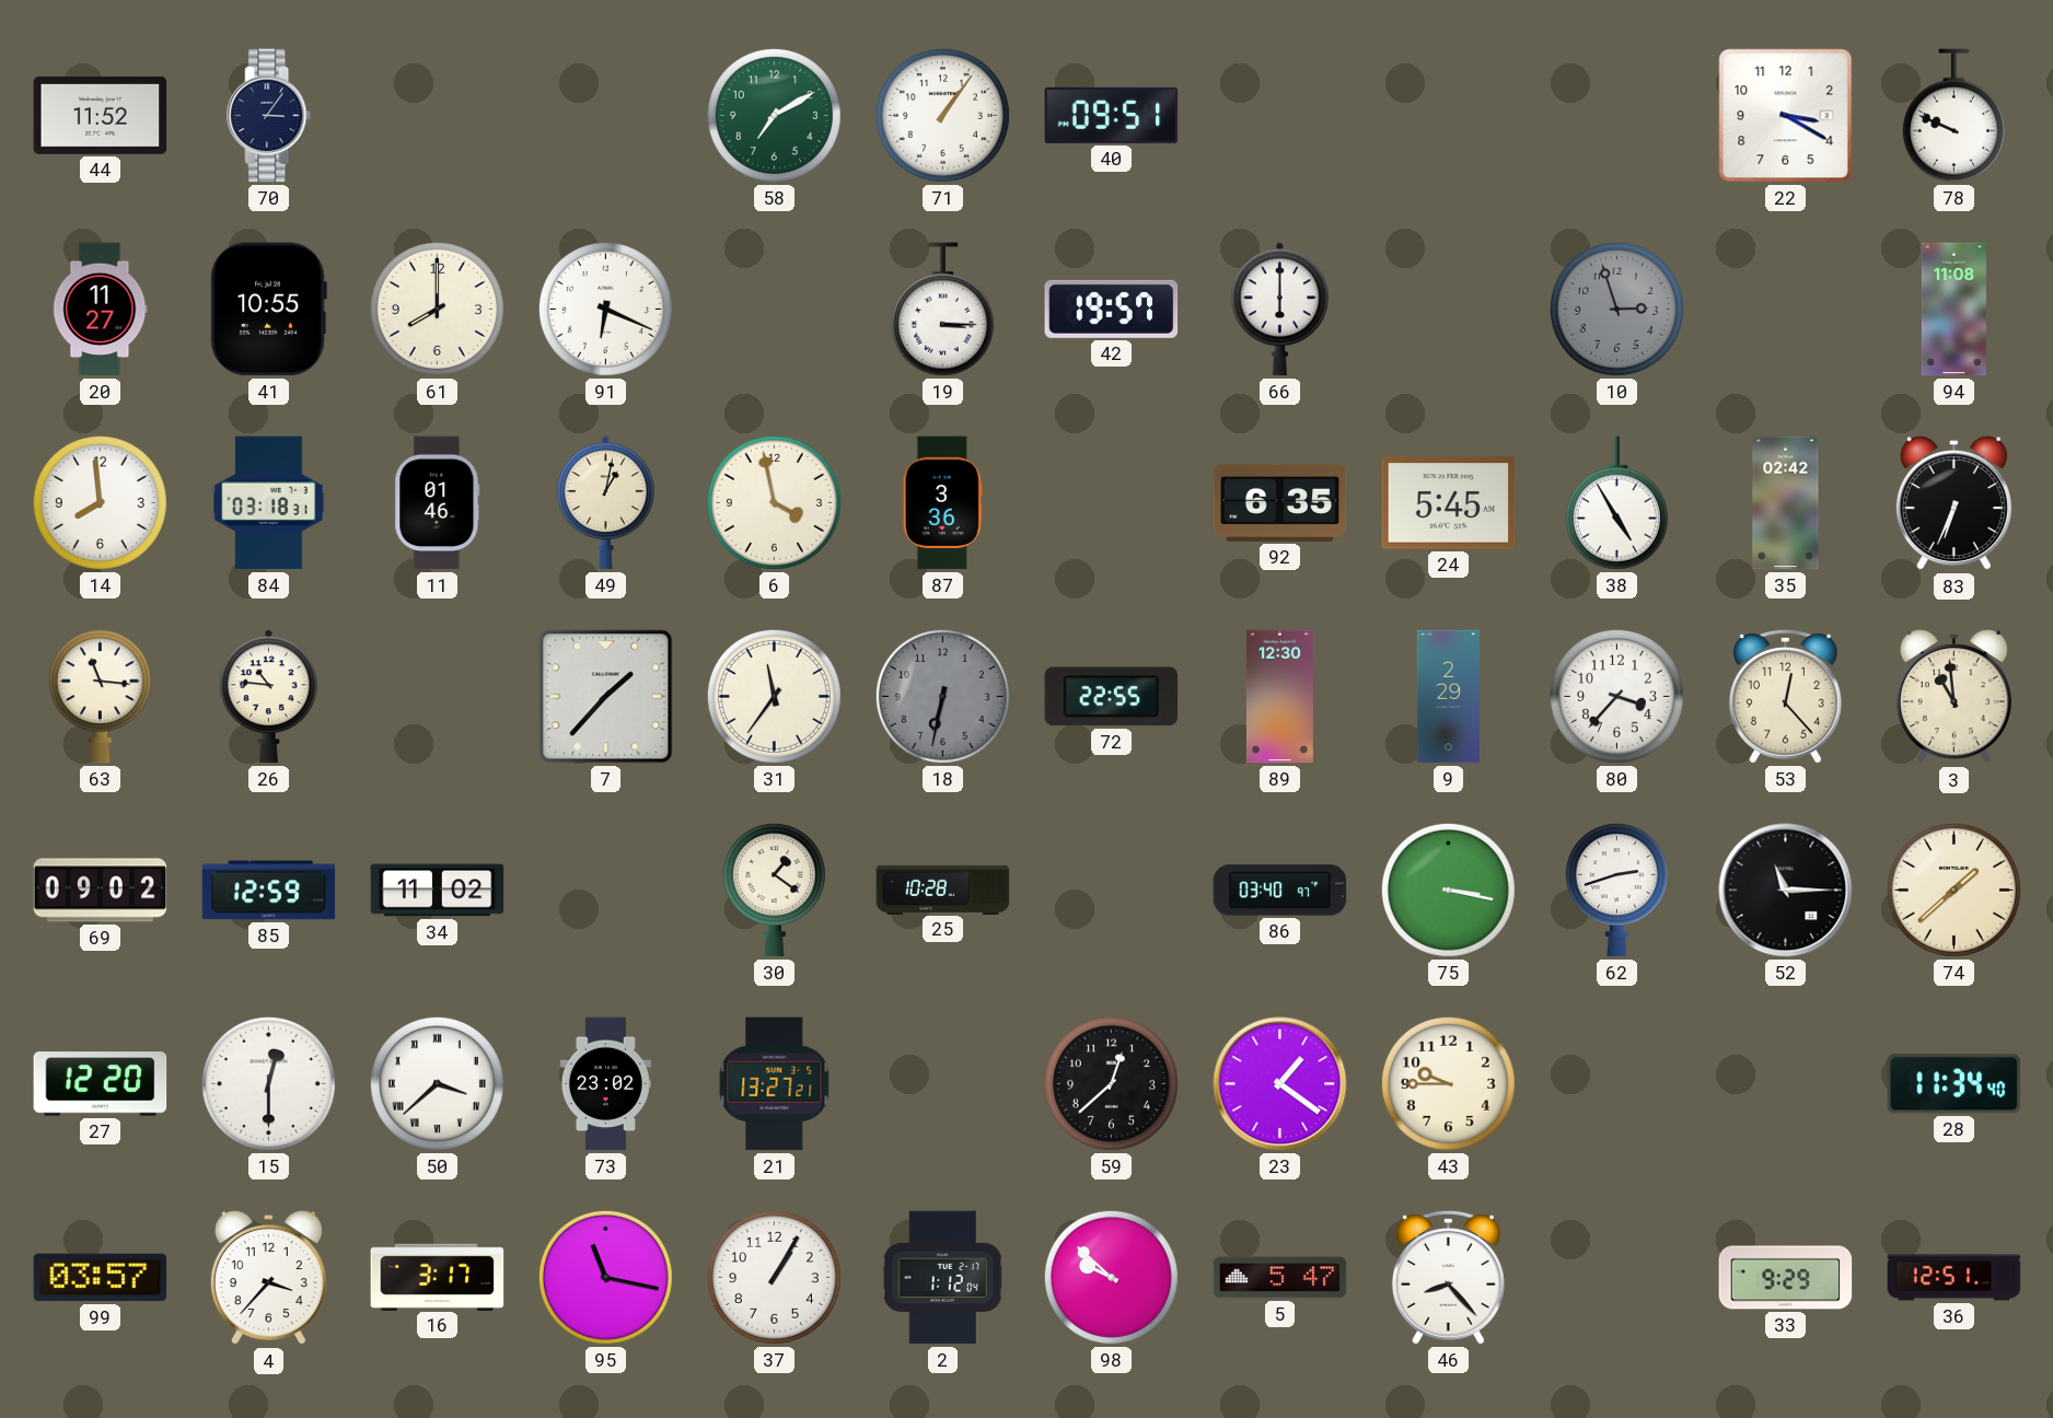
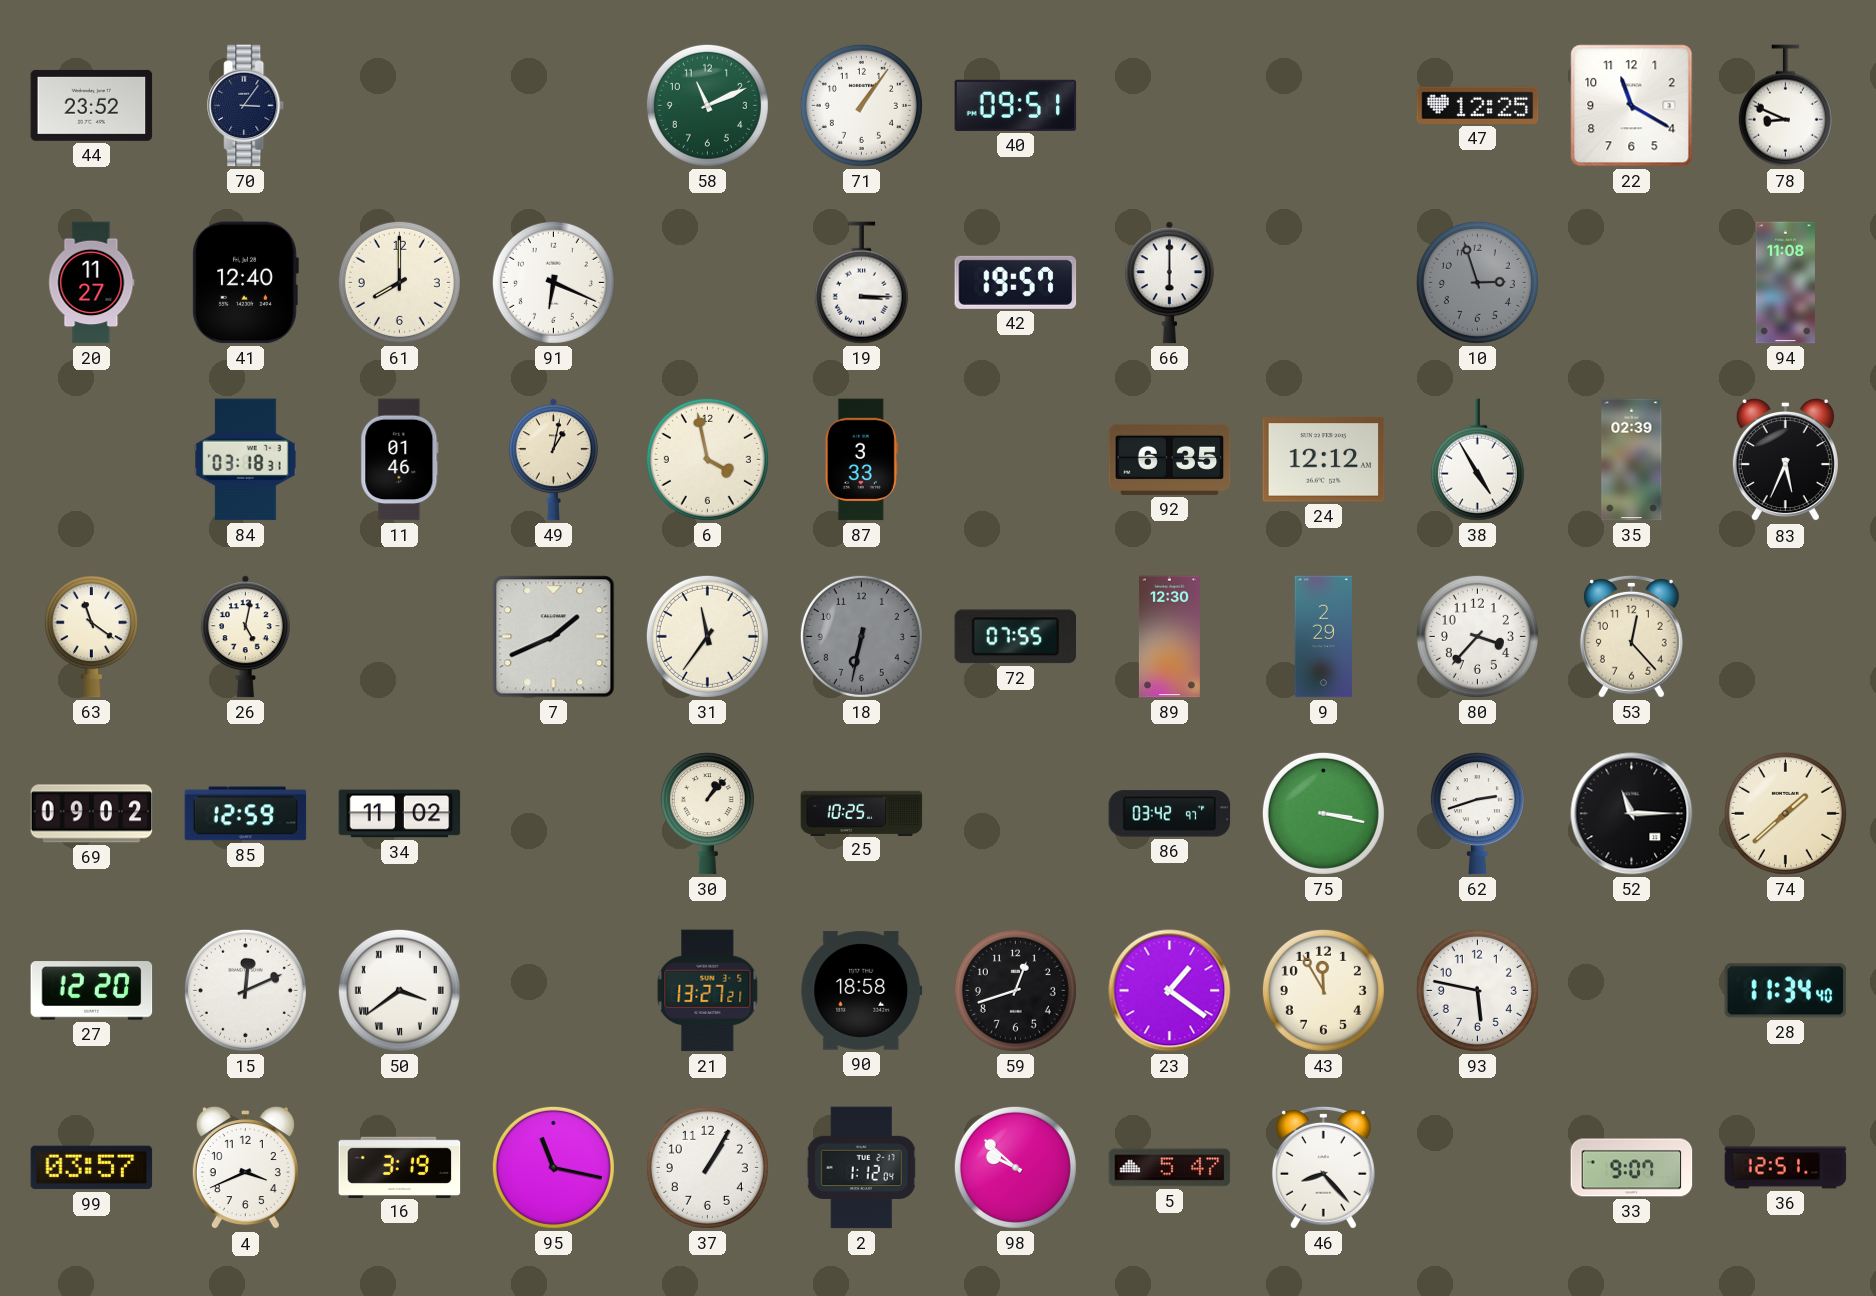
44: 11:52 -> 23:52
58: 7:10 -> 11:11
47: none -> 12:25
22: 3:20 -> 11:20
78: 9:49 -> 8:49
41: 10:55 -> 12:40
14: 7:59 -> none
87: 3:36 -> 3:33
24: 5:45 -> 12:12
35: 02:42 -> 02:39
83: 6:34 -> 5:34
63: 11:16 -> 11:21
26: 10:46 -> 5:02
7: 1:37 -> 1:41
72: 22:55 -> 07:55
3: 10:59 -> none
30: 1:21 -> 1:07
25: 10:28 -> 10:25
86: 03:40 -> 03:42
15: 12:30 -> 12:11
50: 3:38 -> 3:39
73: 23:02 -> none
90: none -> 18:58
59: 12:38 -> 12:42
43: 9:45 -> 11:55
93: none -> 5:47
4: 3:37 -> 3:41
16: 3:17 -> 3:19
33: 9:29 -> 9:07
